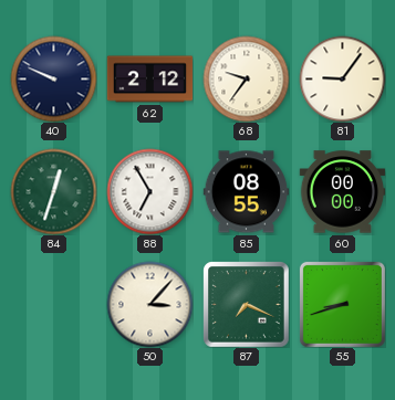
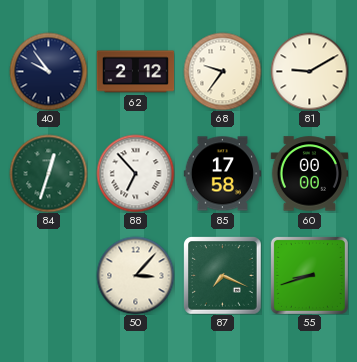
40: 9:49 -> 9:54
81: 9:06 -> 9:10
88: 6:55 -> 6:53
85: 08:55 -> 17:58
